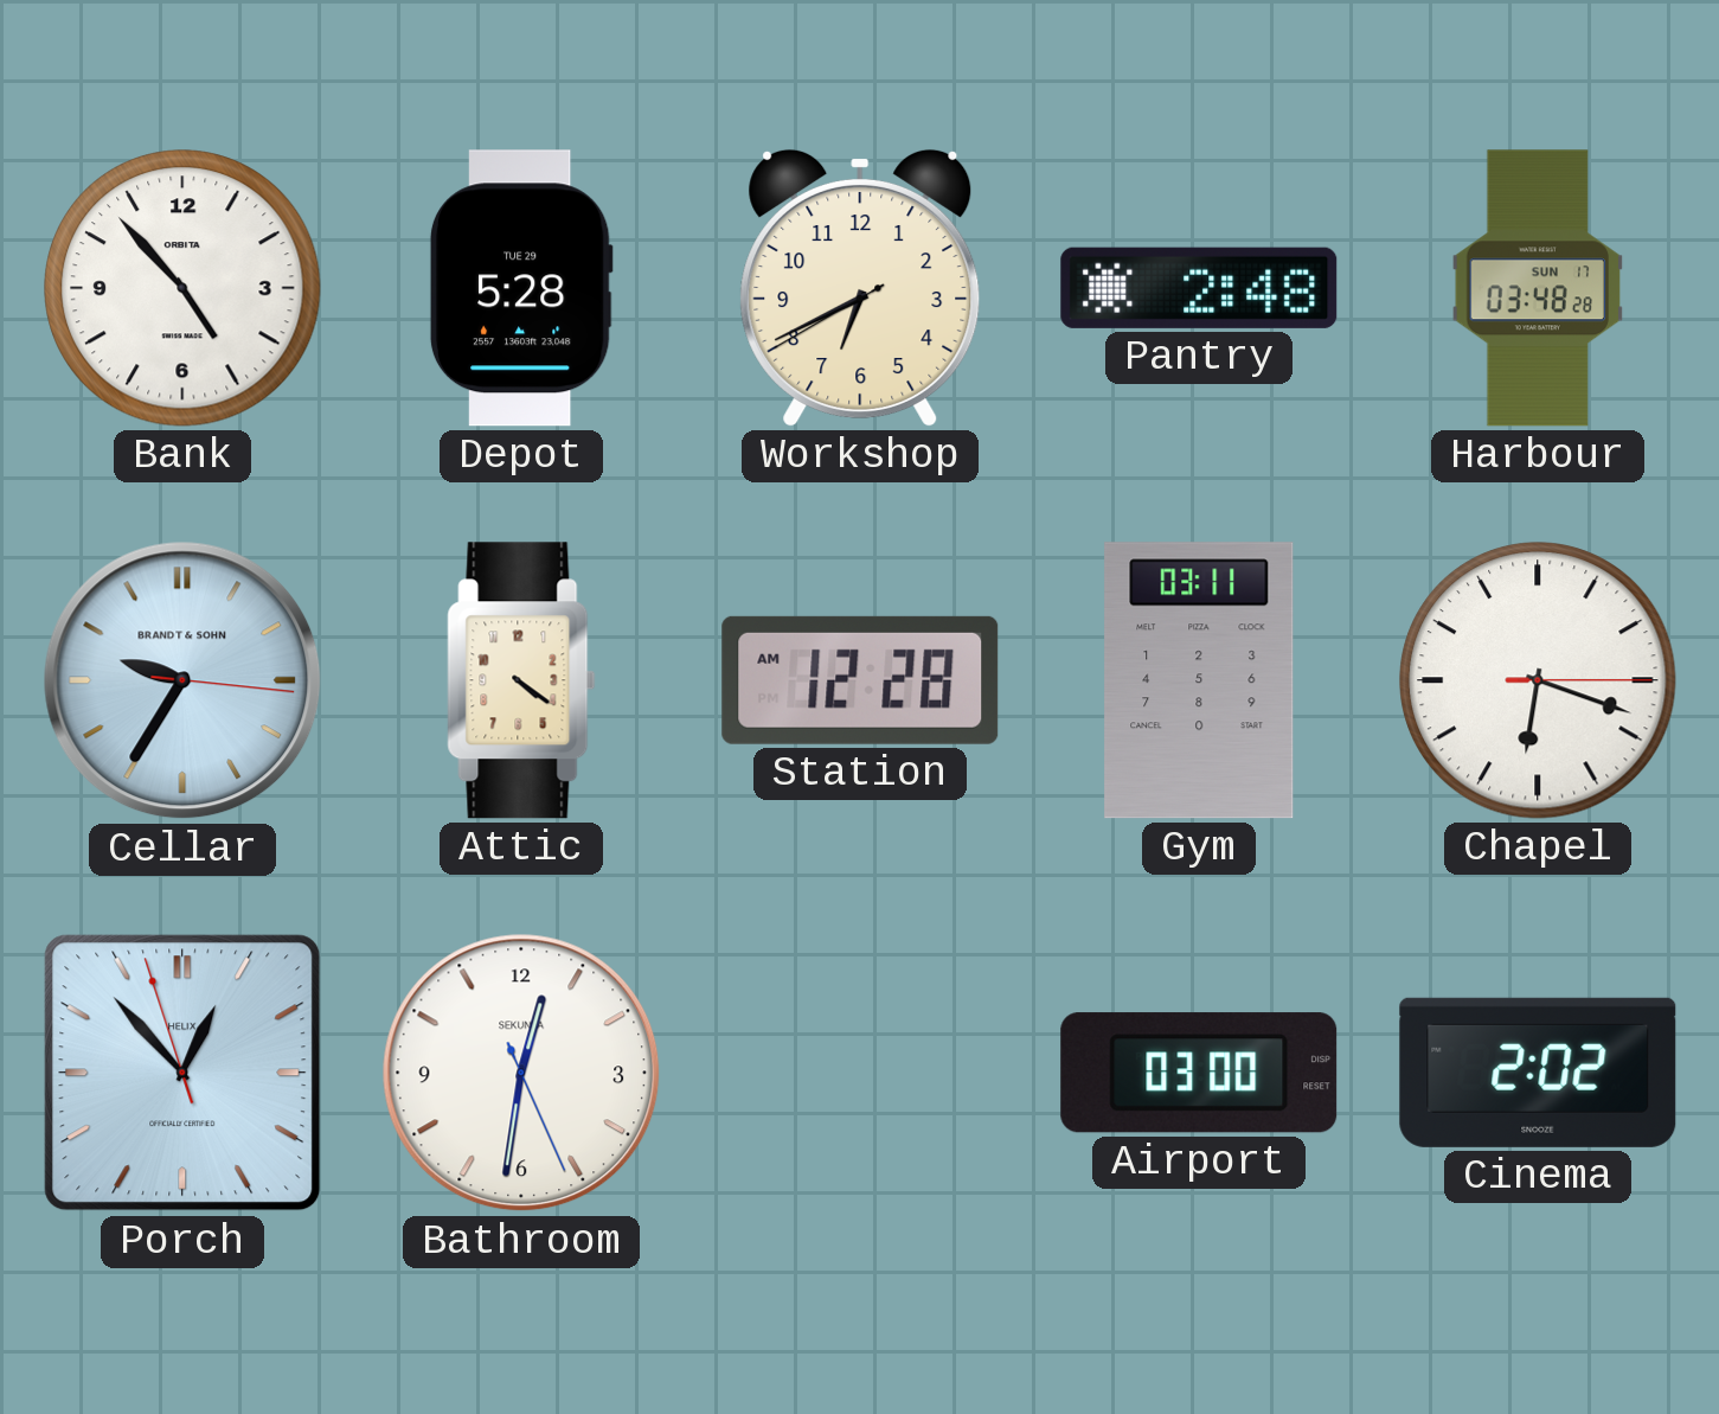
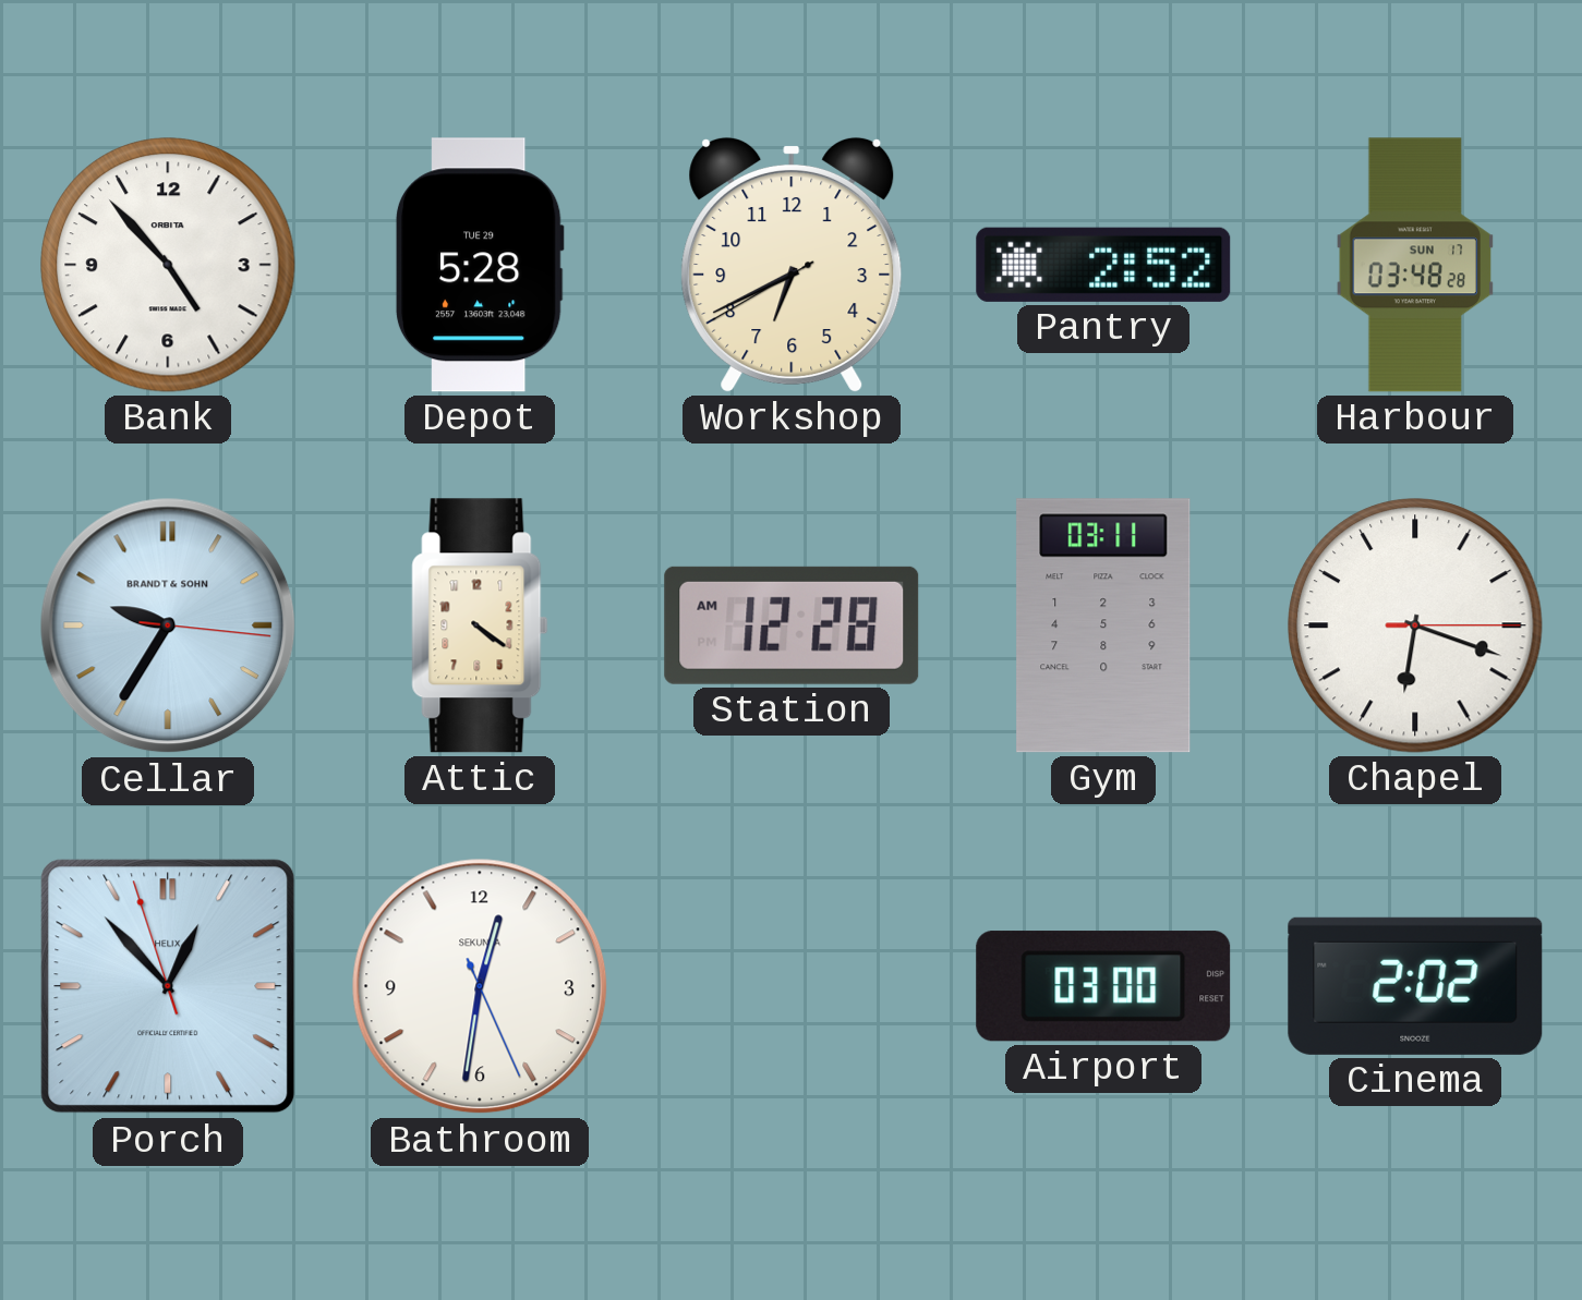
Pantry: 2:48 -> 2:52
